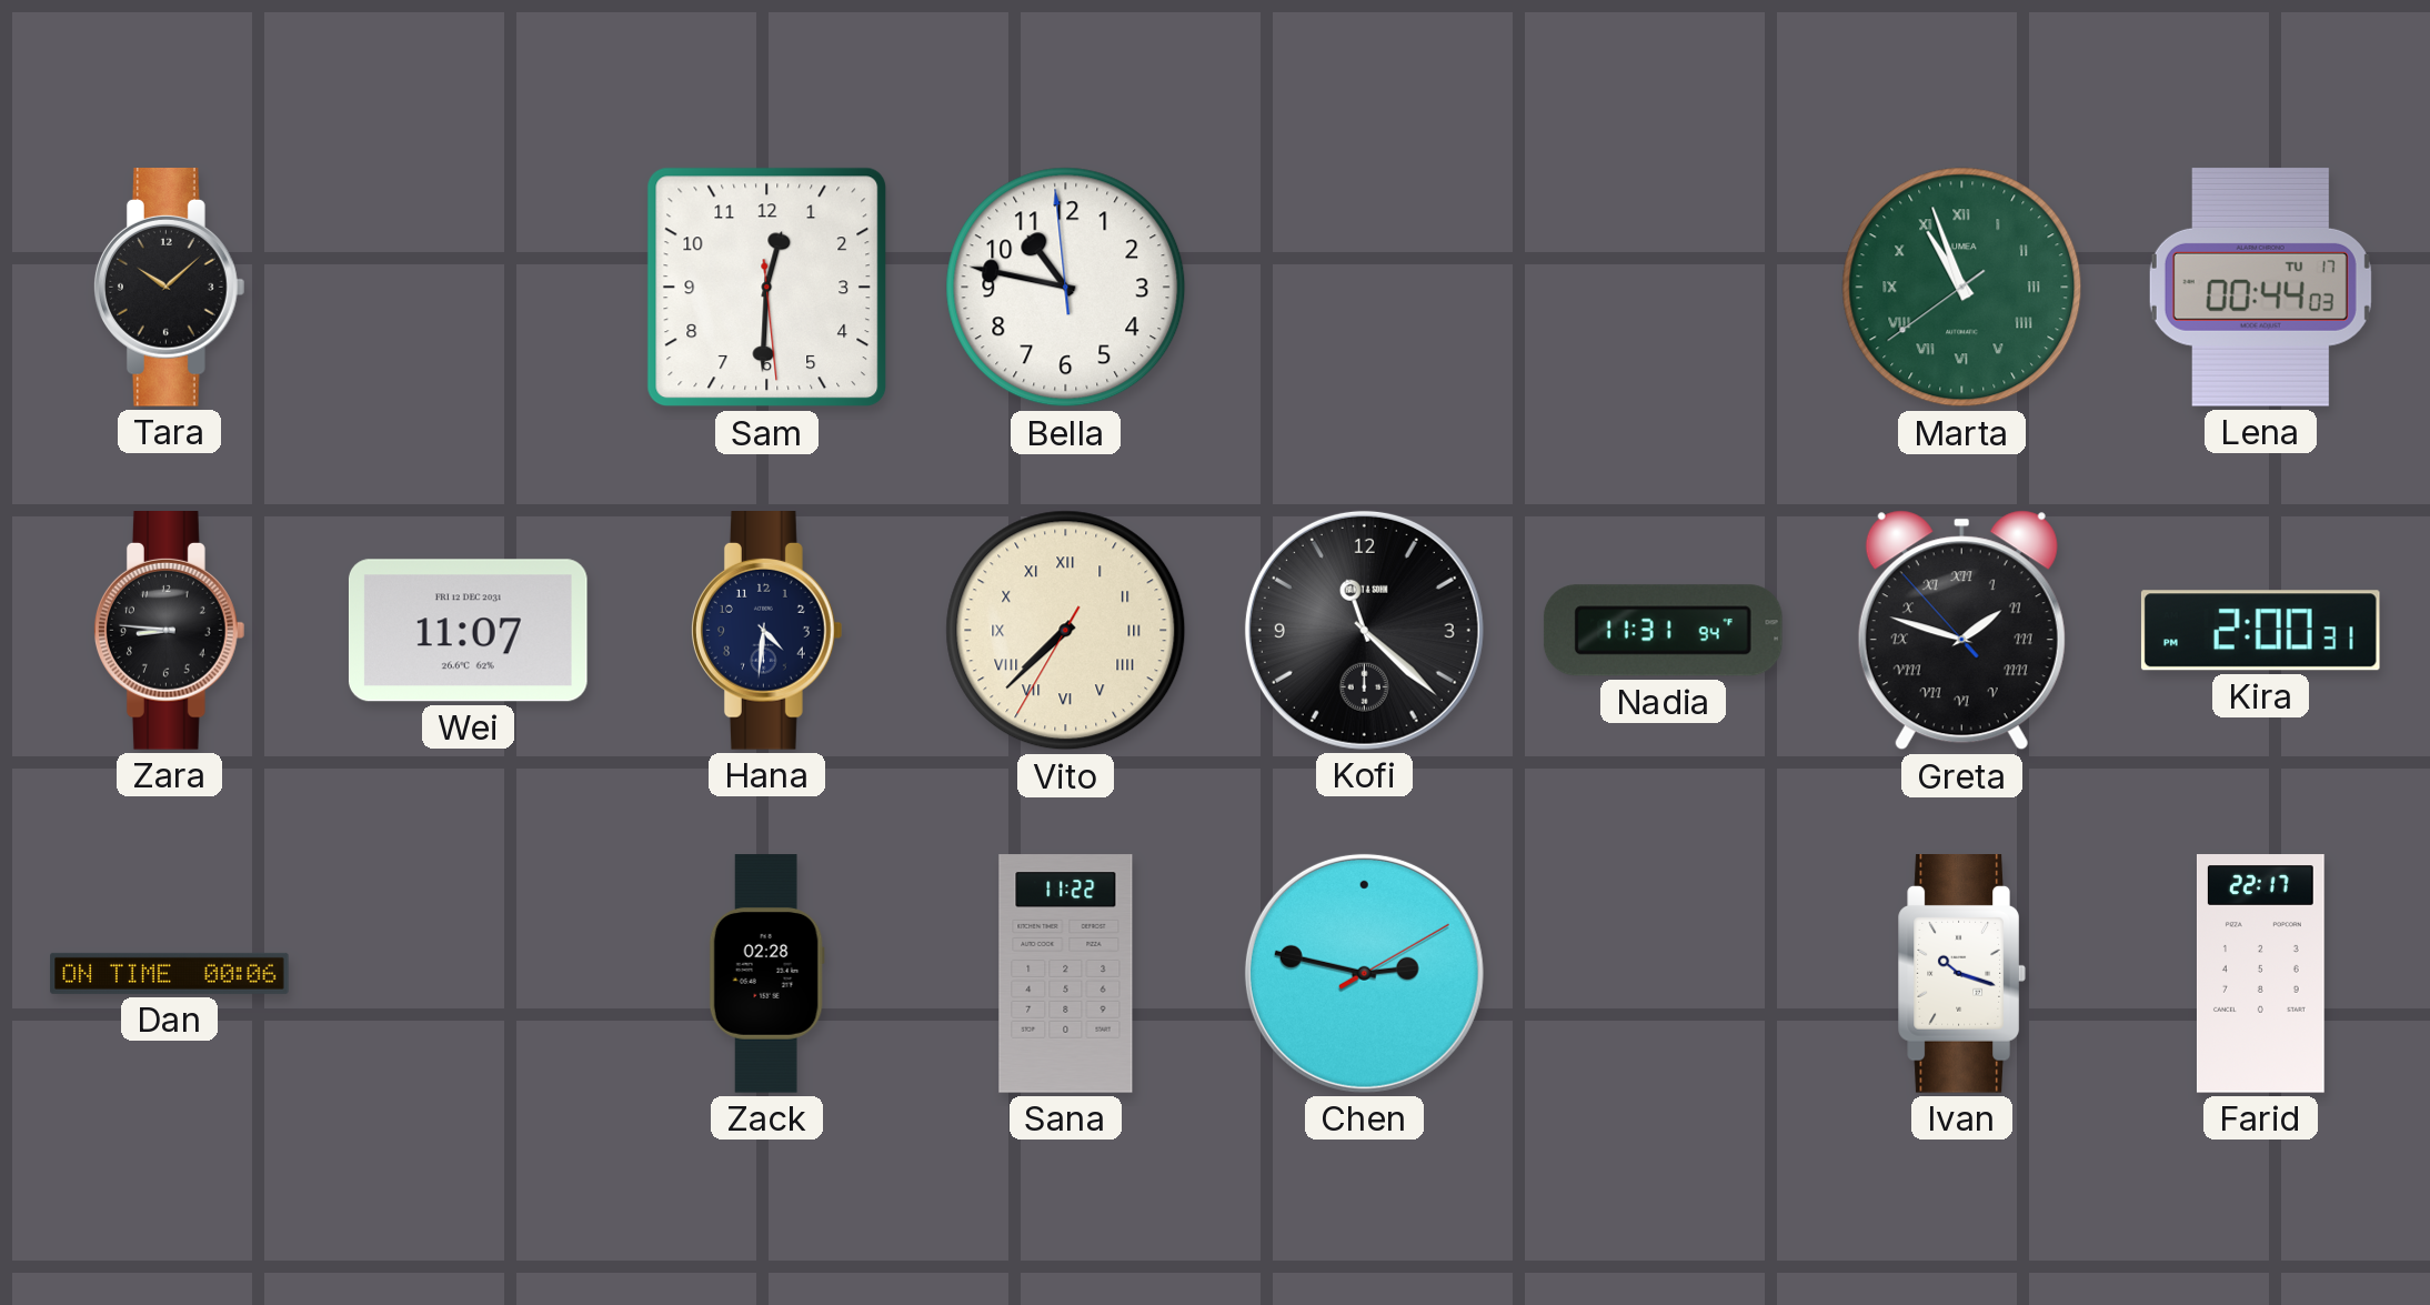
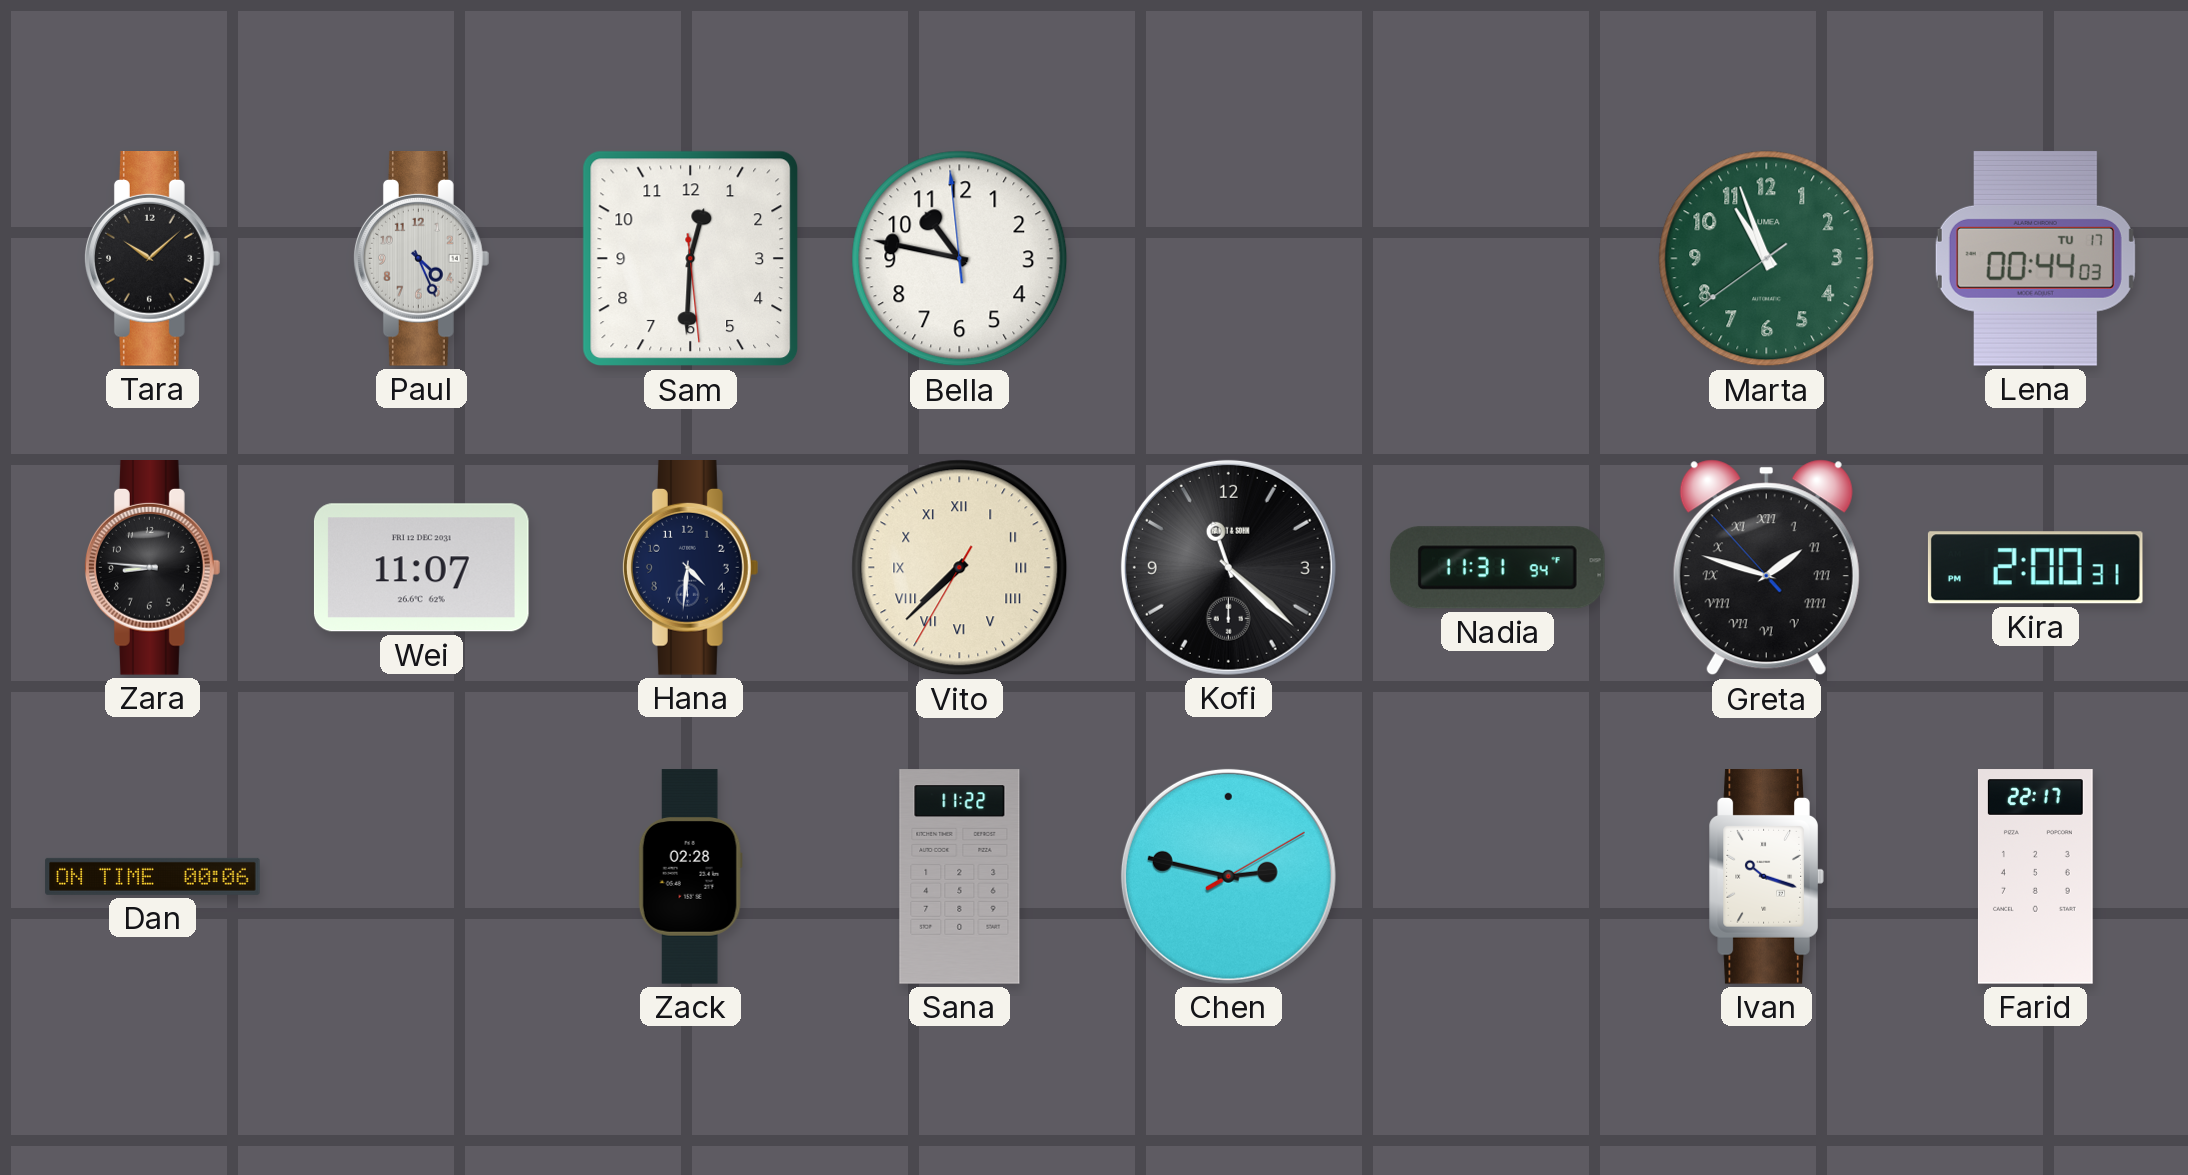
Paul: none -> 4:26
Marta numerals: Roman -> Arabic
